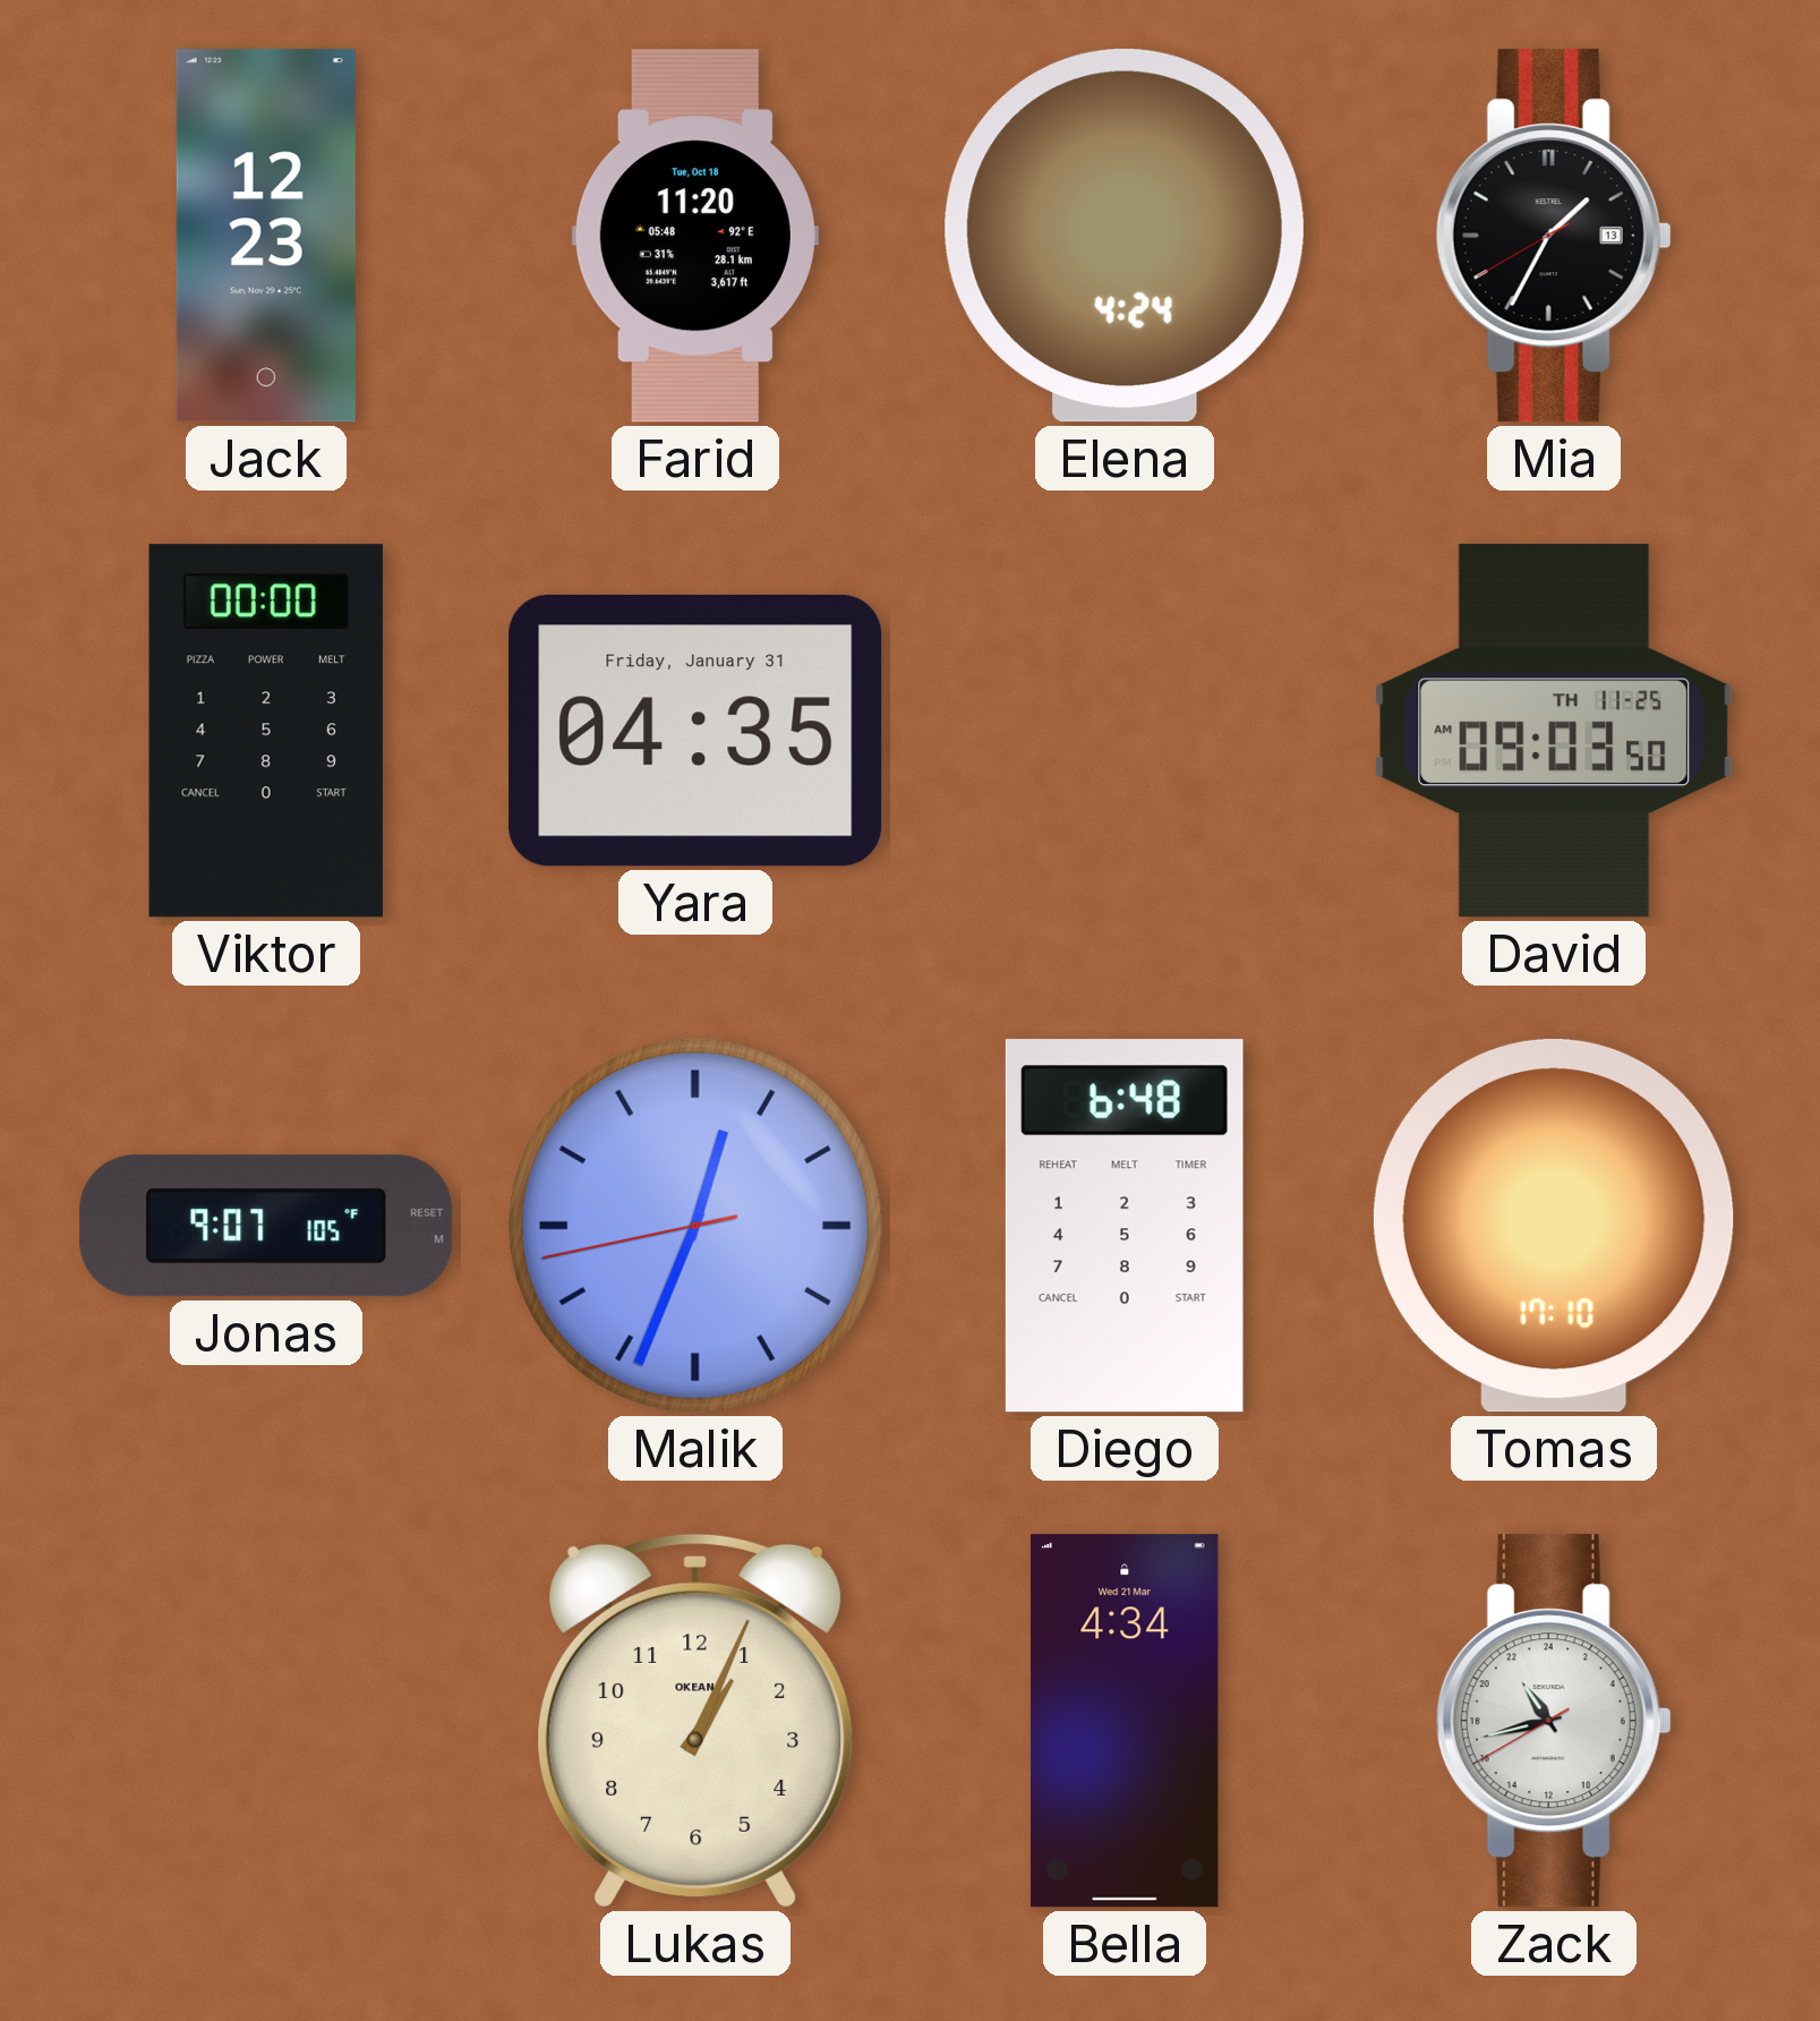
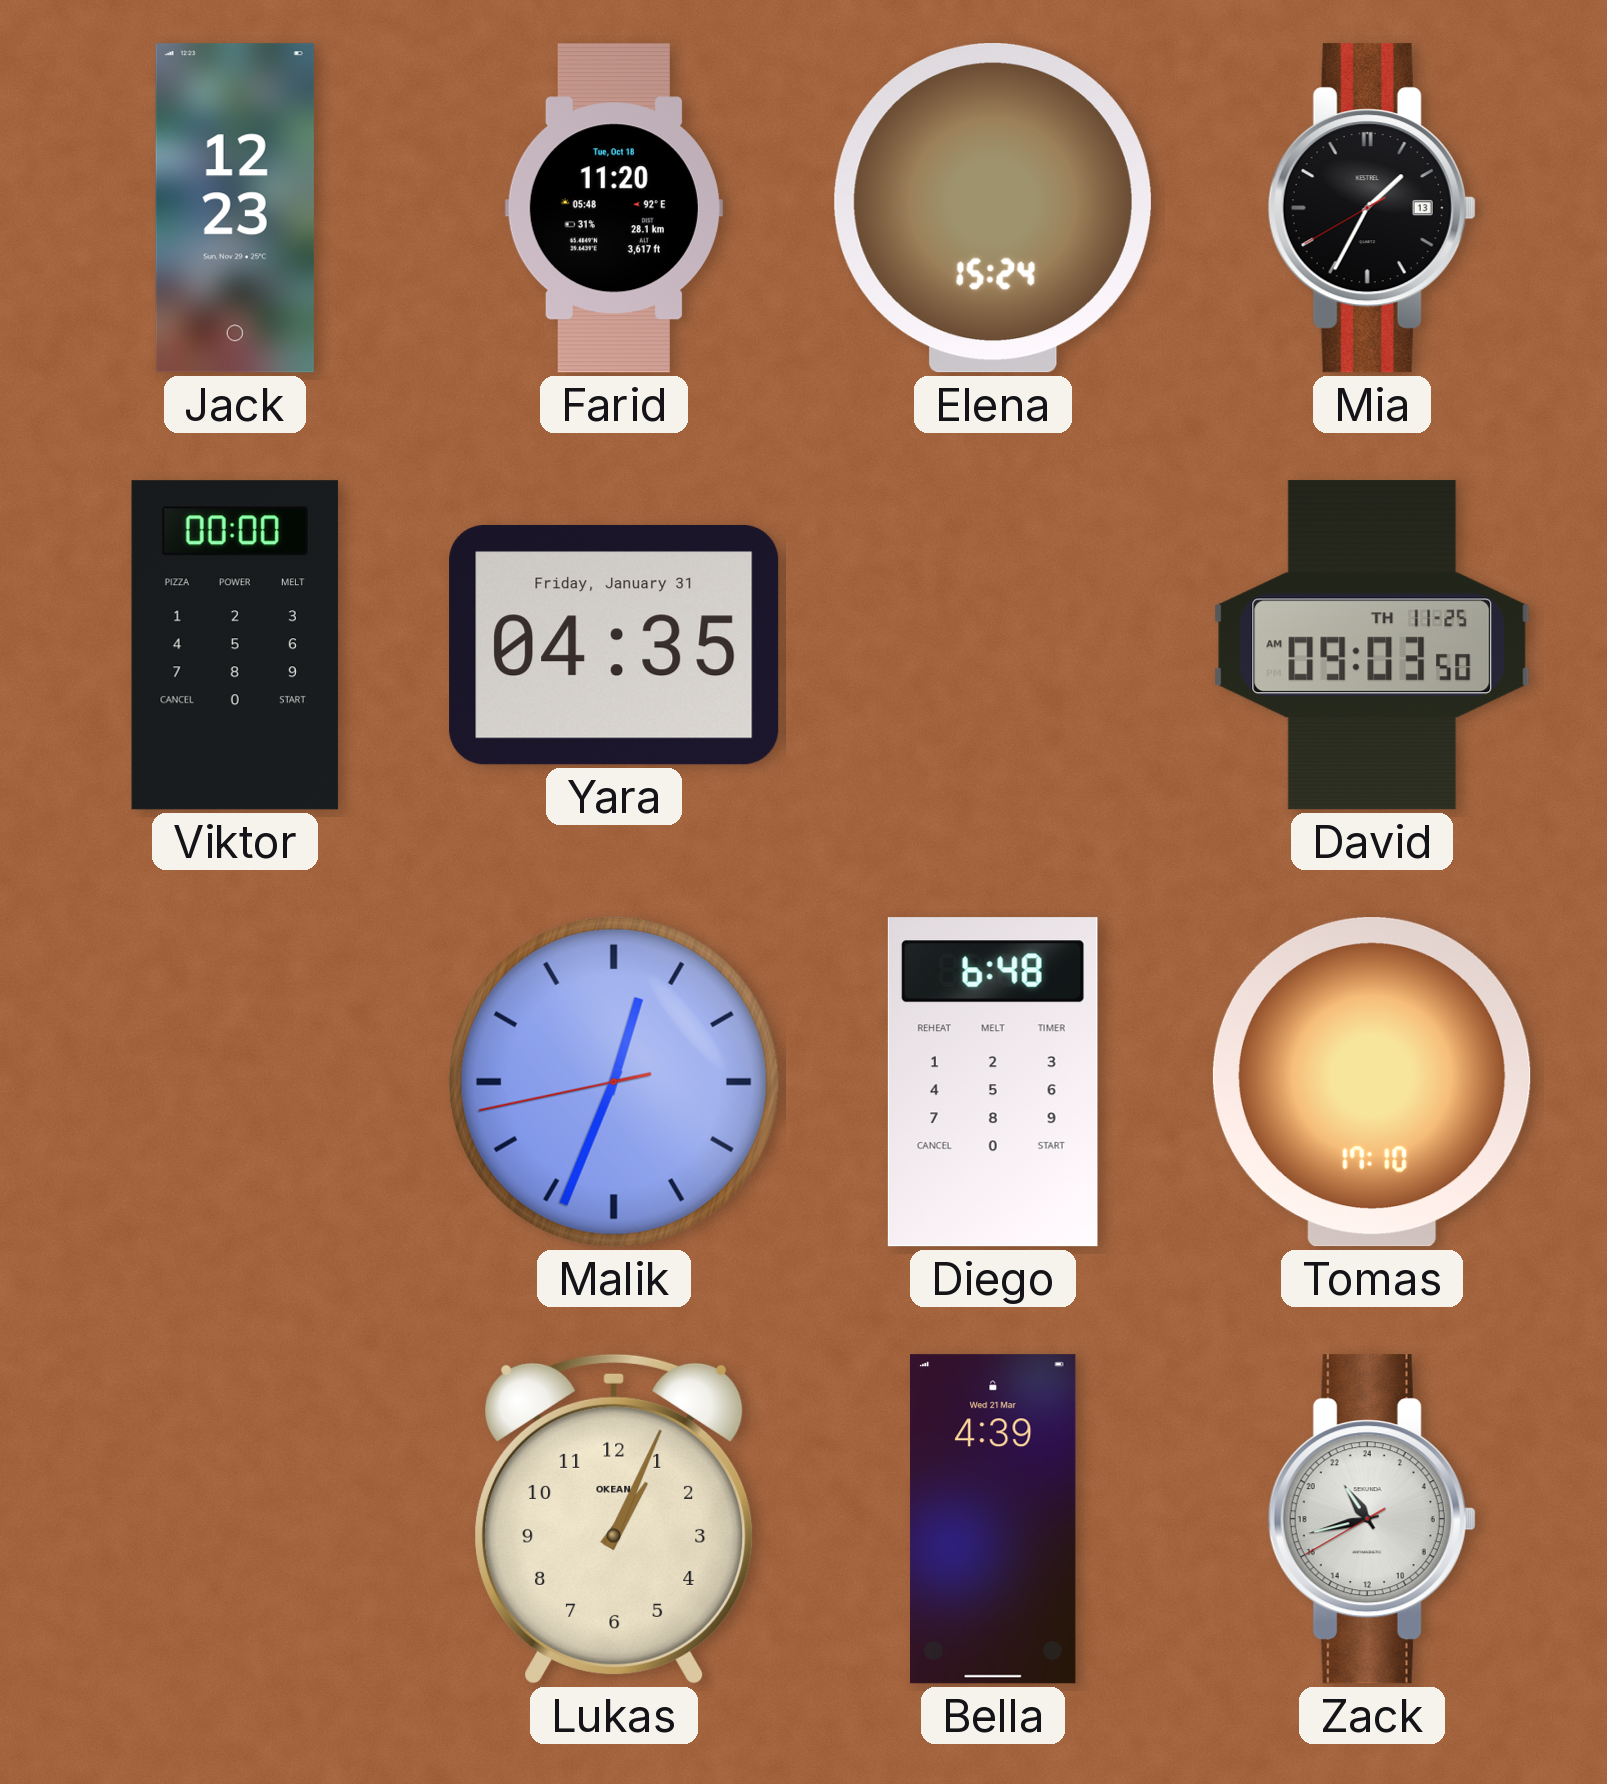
Elena: 4:24 -> 15:24
Jonas: 9:07 -> none
Bella: 4:34 -> 4:39
